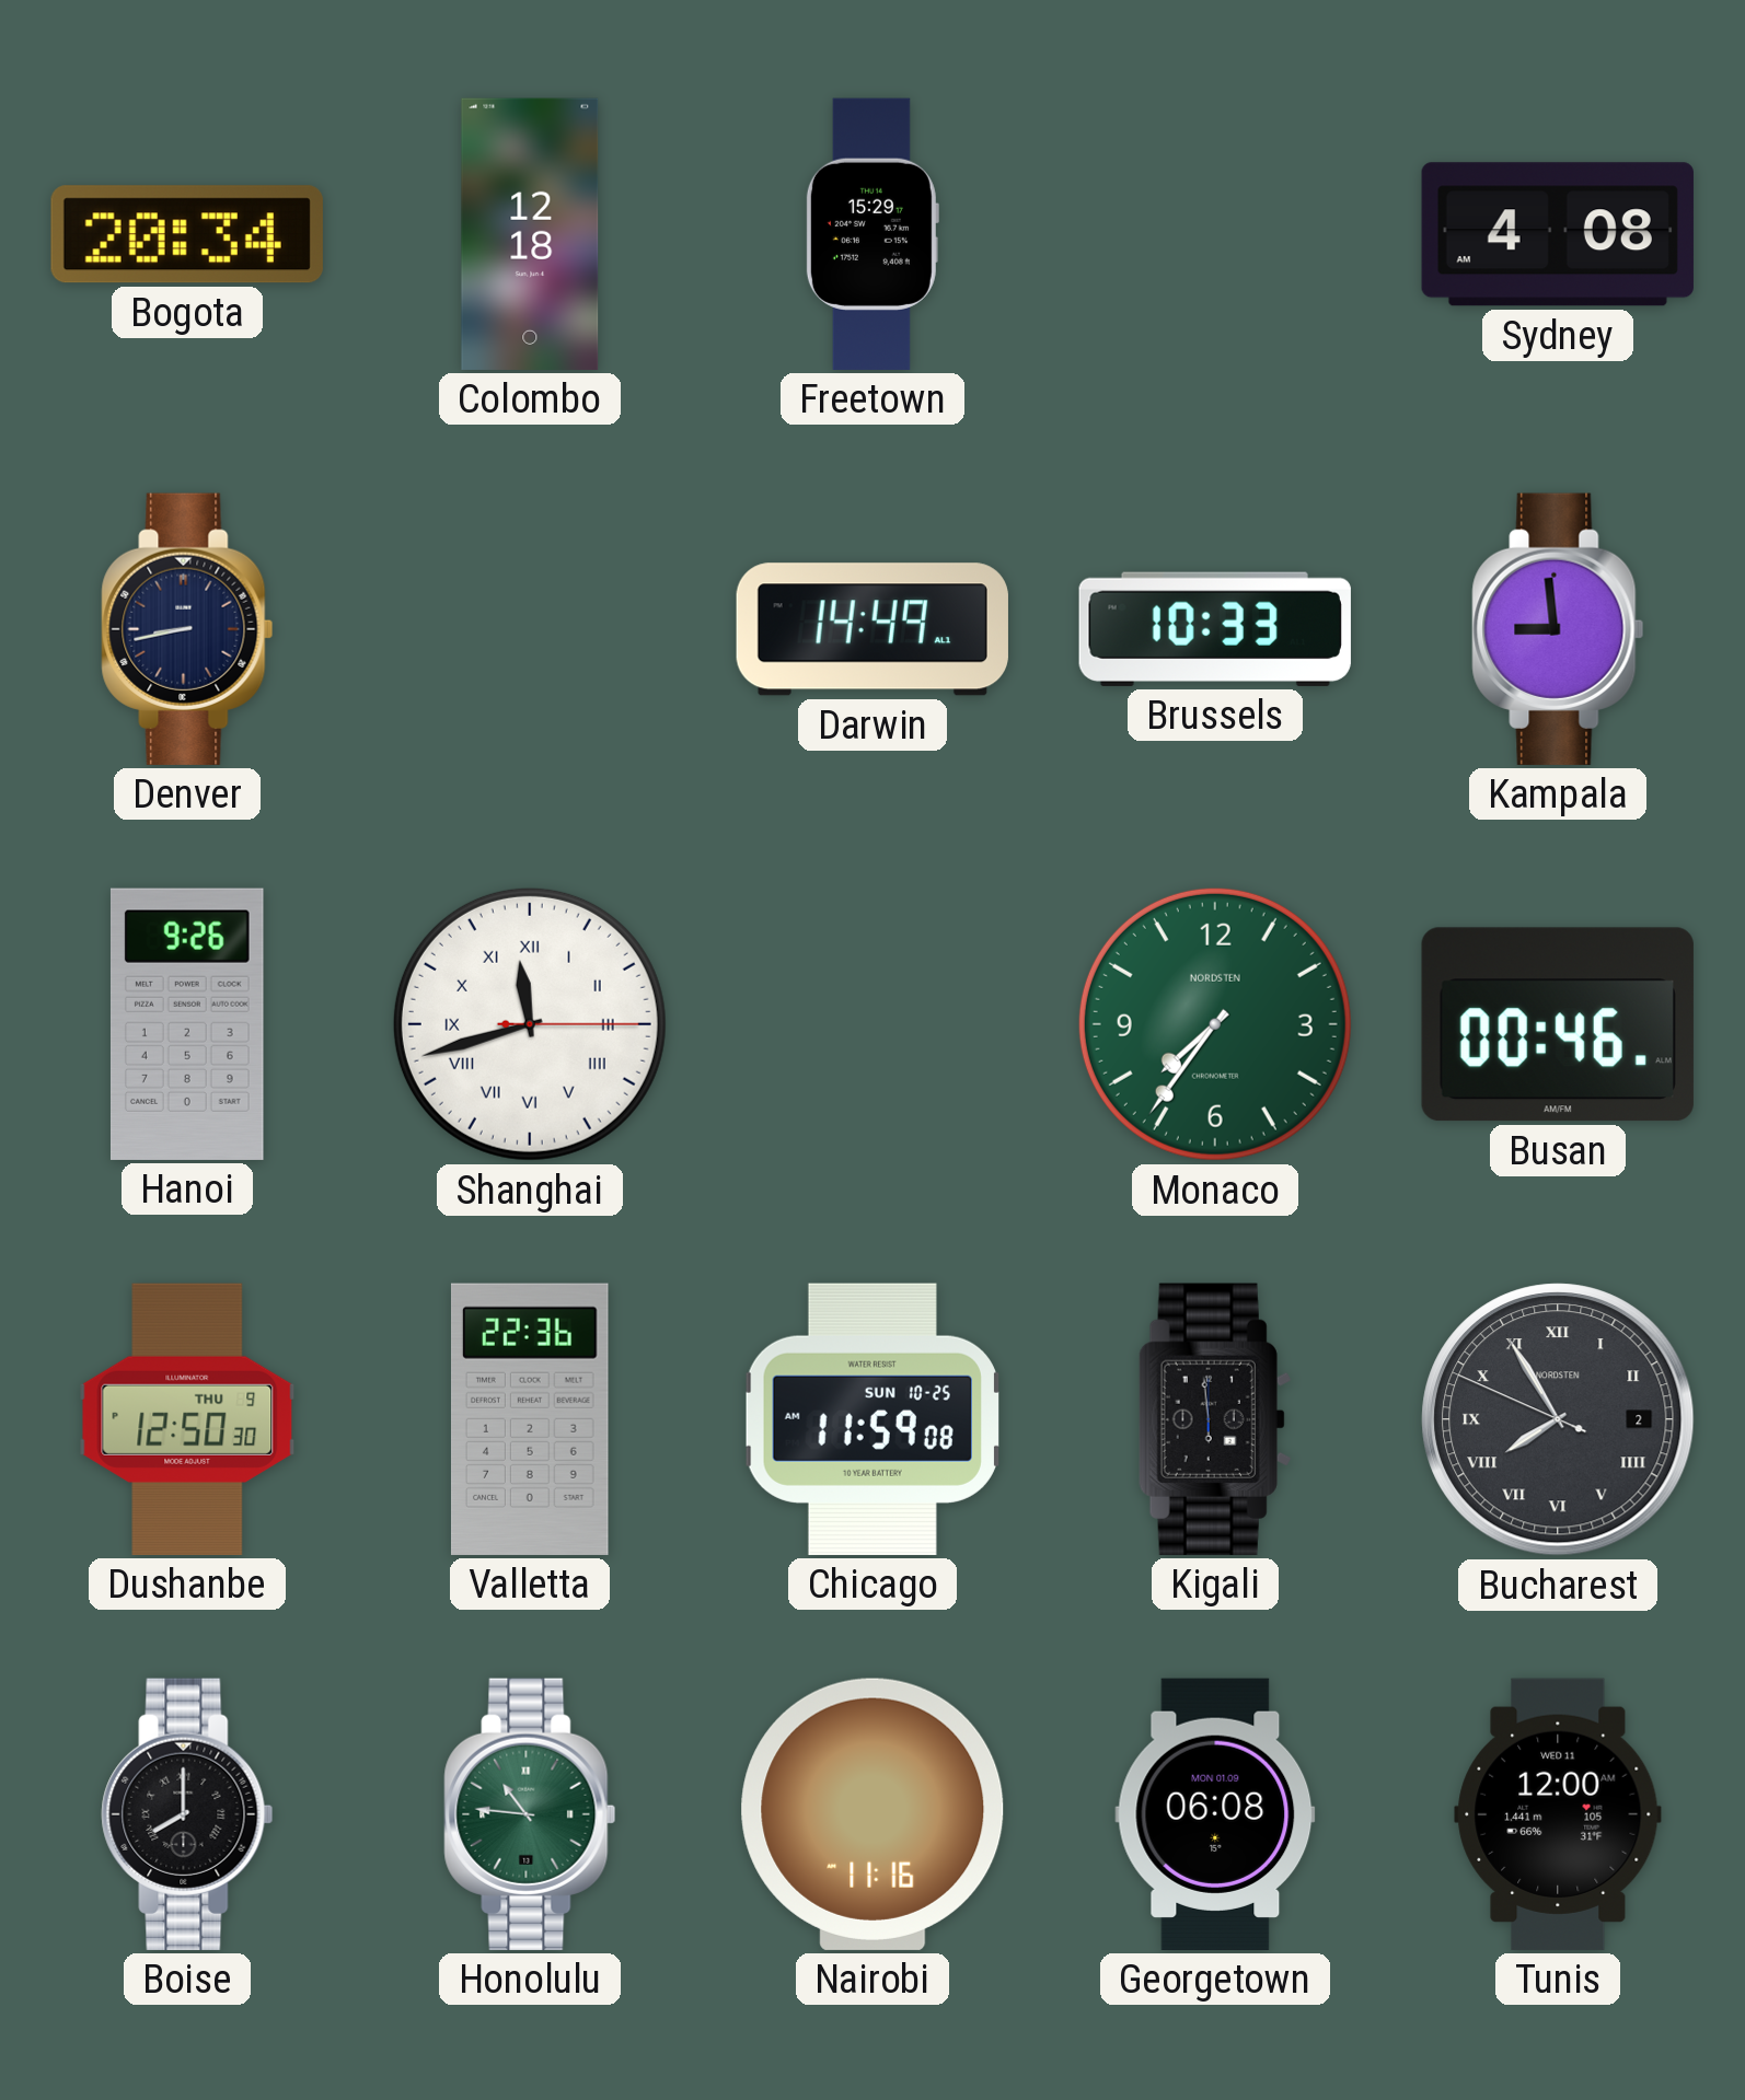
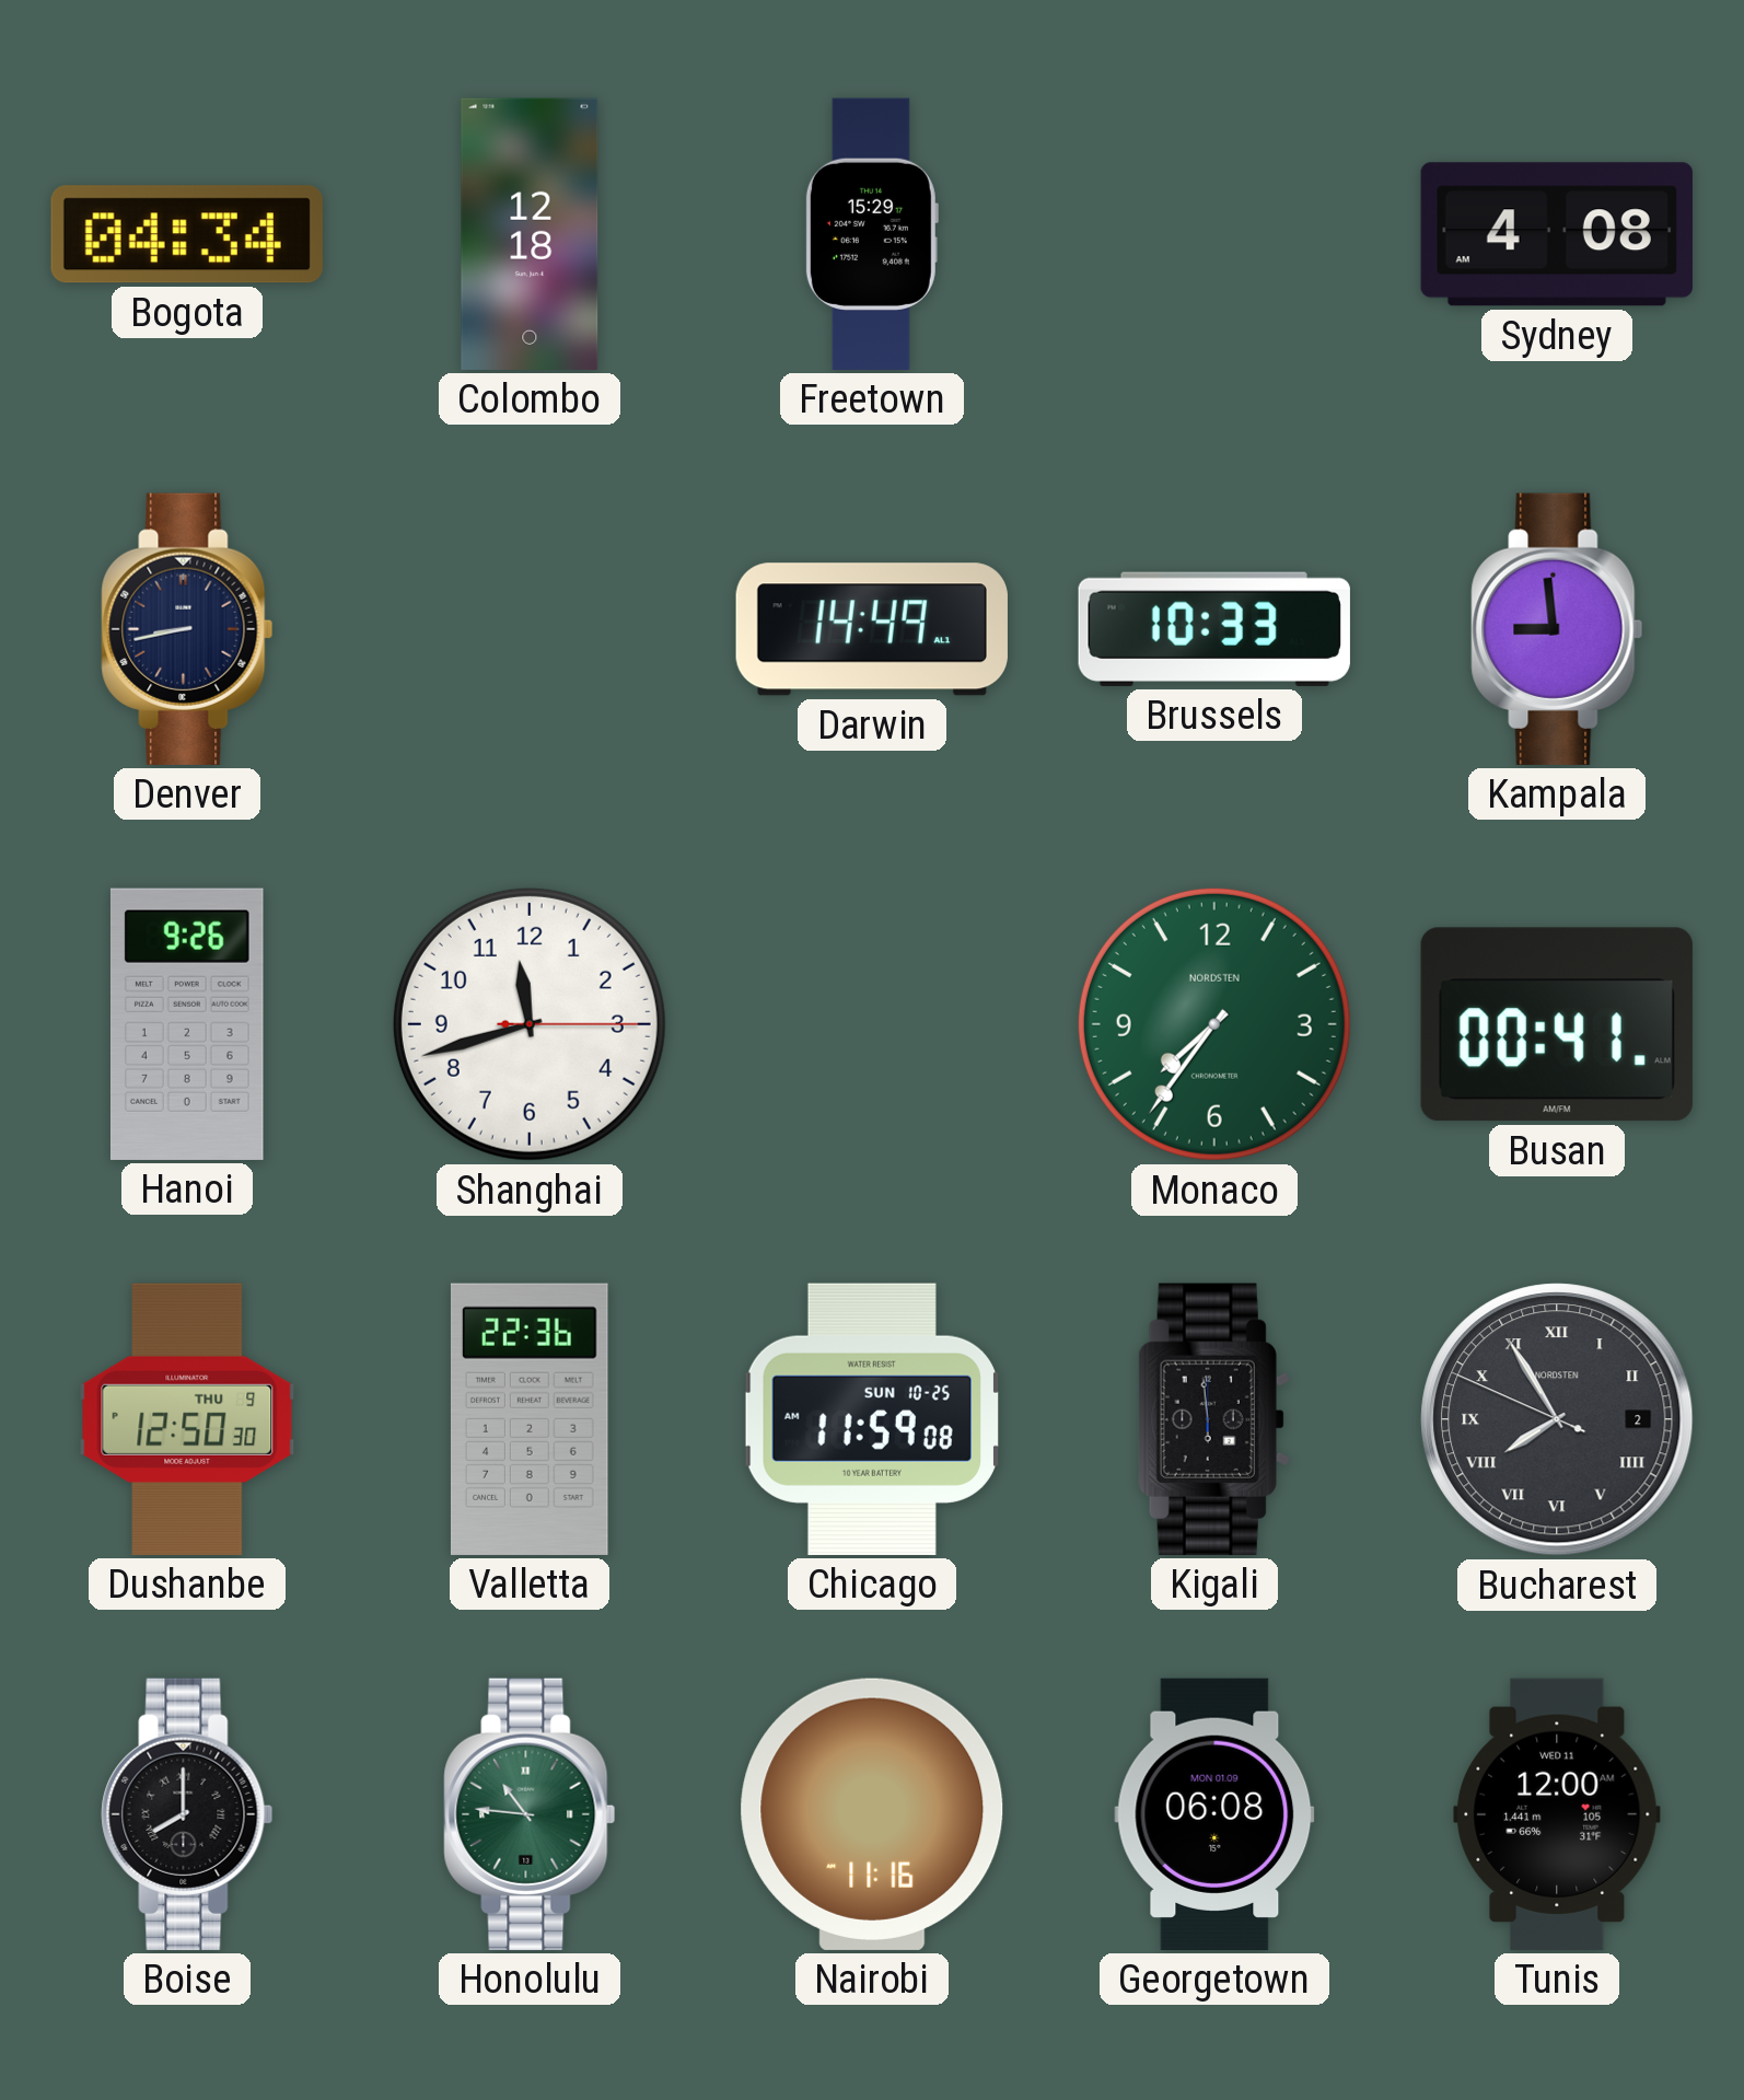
Bogota: 20:34 -> 04:34
Shanghai numerals: Roman -> Arabic
Busan: 00:46 -> 00:41
